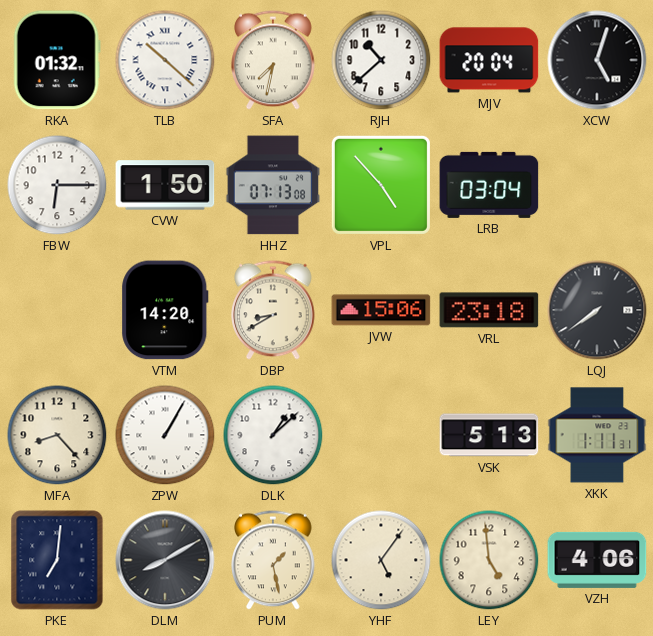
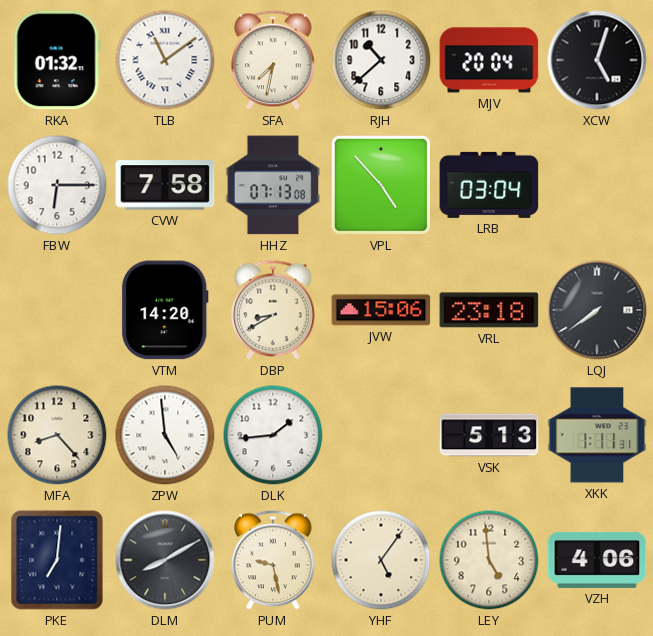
TLB: 10:22 -> 11:09
CVW: 1:50 -> 7:58
ZPW: 1:05 -> 4:59
DLK: 1:08 -> 1:44
PUM: 1:28 -> 9:28
